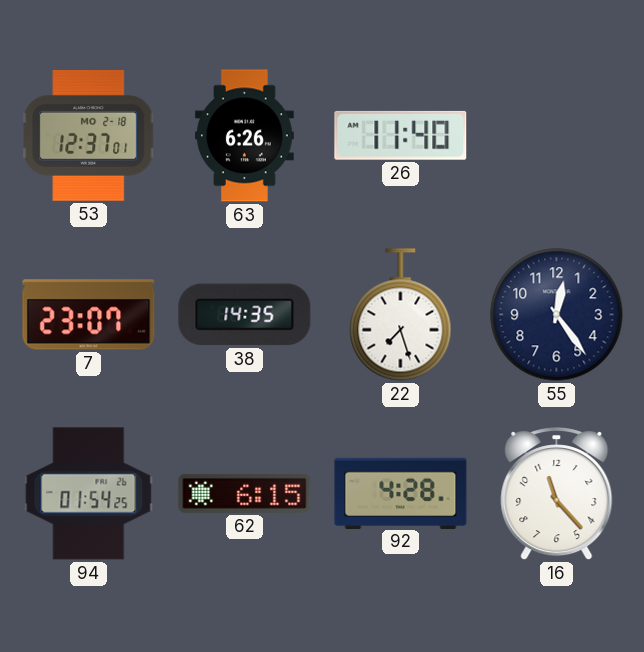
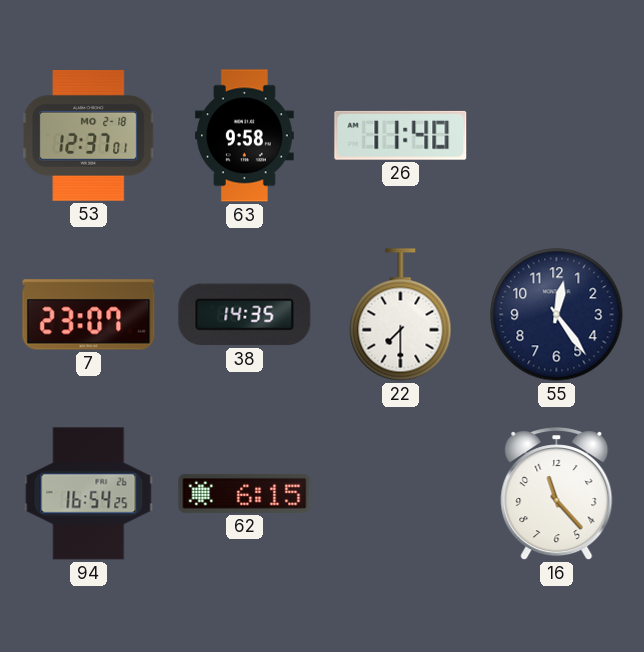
63: 6:26 -> 9:58
22: 7:27 -> 7:30
94: 01:54 -> 16:54
92: 4:28 -> none
